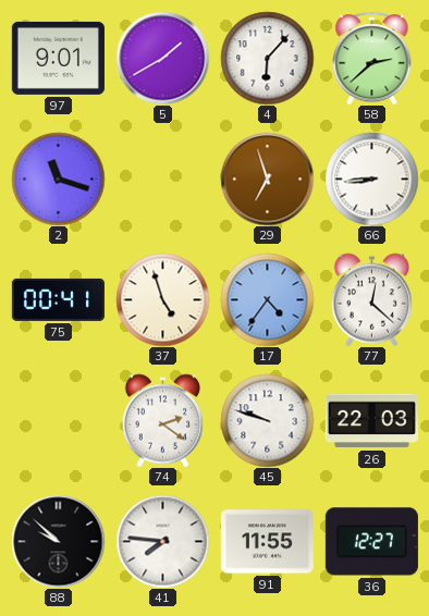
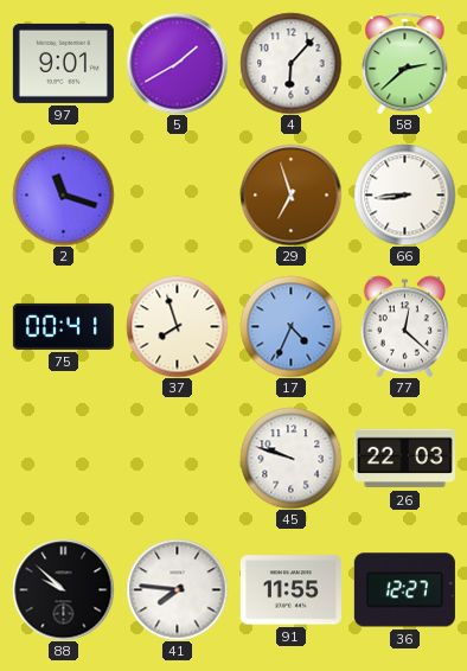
37: 4:57 -> 7:57
17: 4:36 -> 4:34
74: 2:21 -> none
